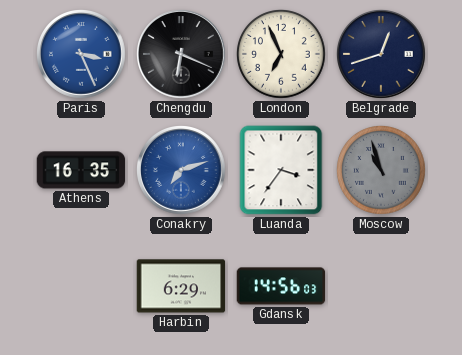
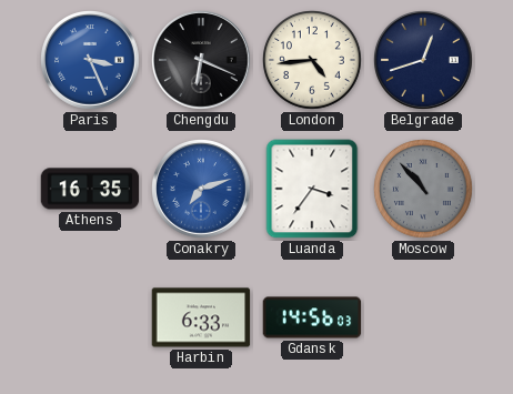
London: 6:56 -> 4:44
Moscow: 10:57 -> 10:53
Harbin: 6:29 -> 6:33
